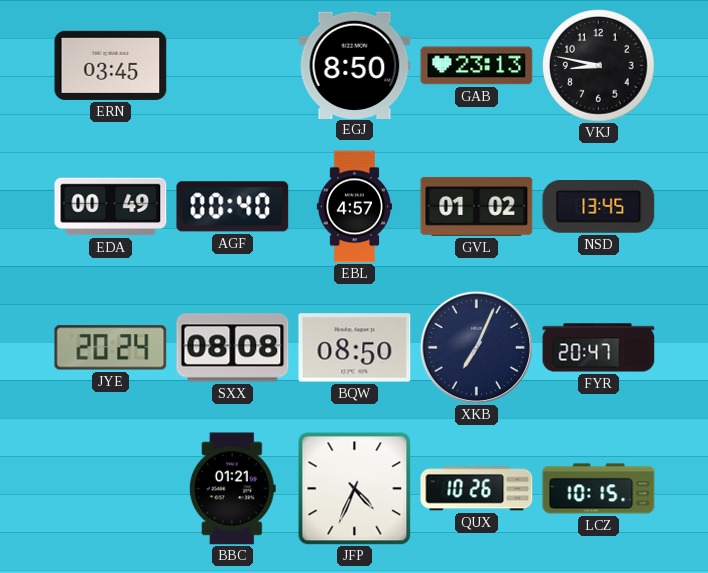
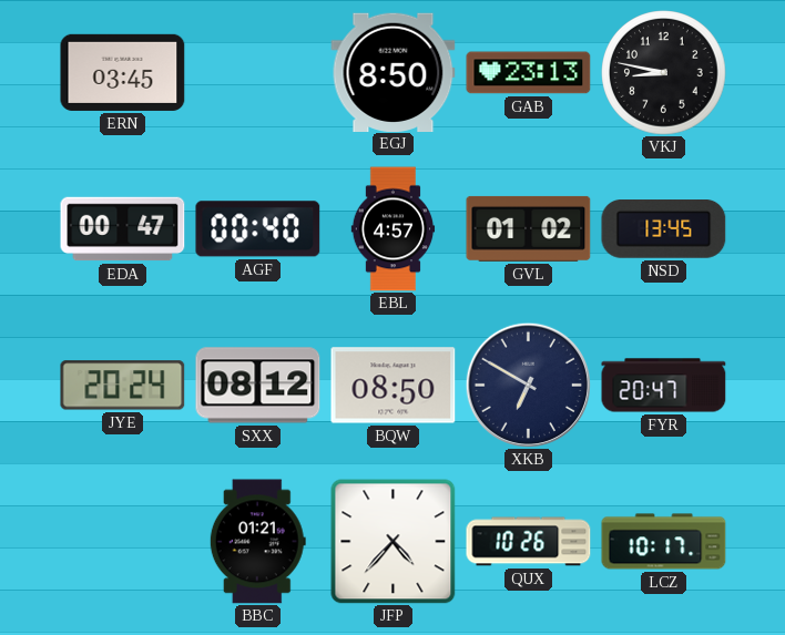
EDA: 00:49 -> 00:47
SXX: 08:08 -> 08:12
XKB: 7:04 -> 6:50
JFP: 4:34 -> 4:37
LCZ: 10:15 -> 10:17
